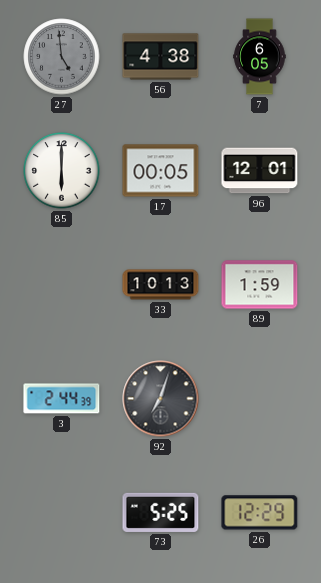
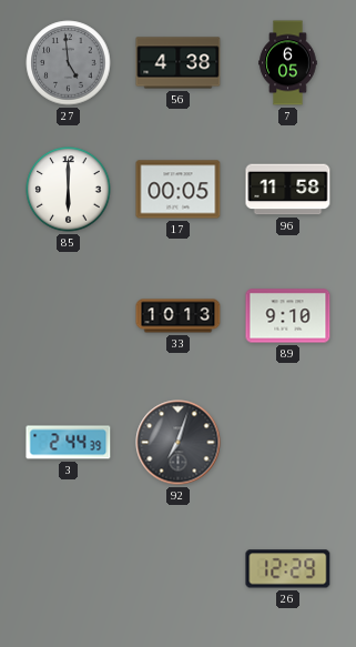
96: 12:01 -> 11:58
89: 1:59 -> 9:10
73: 5:25 -> none
